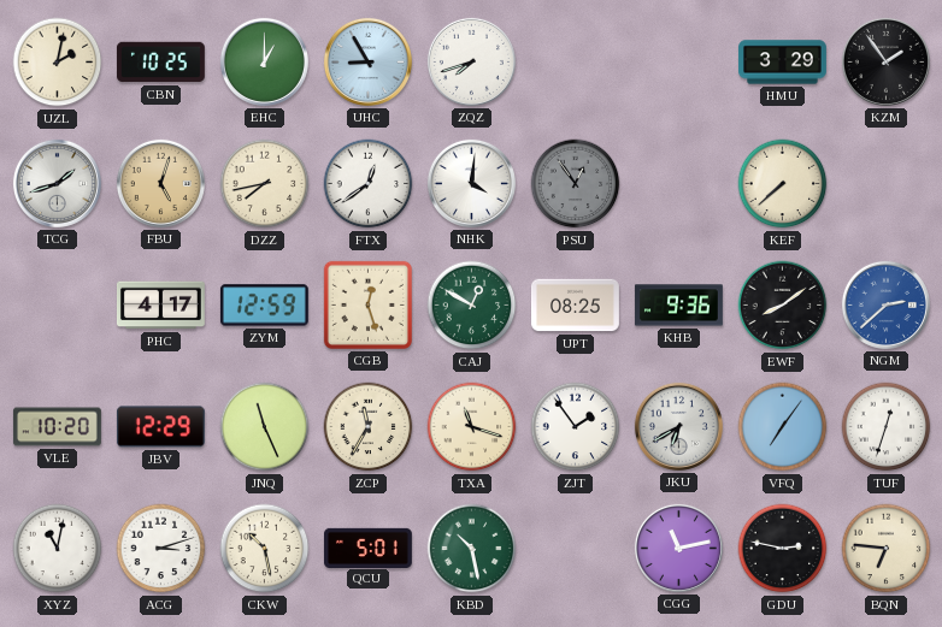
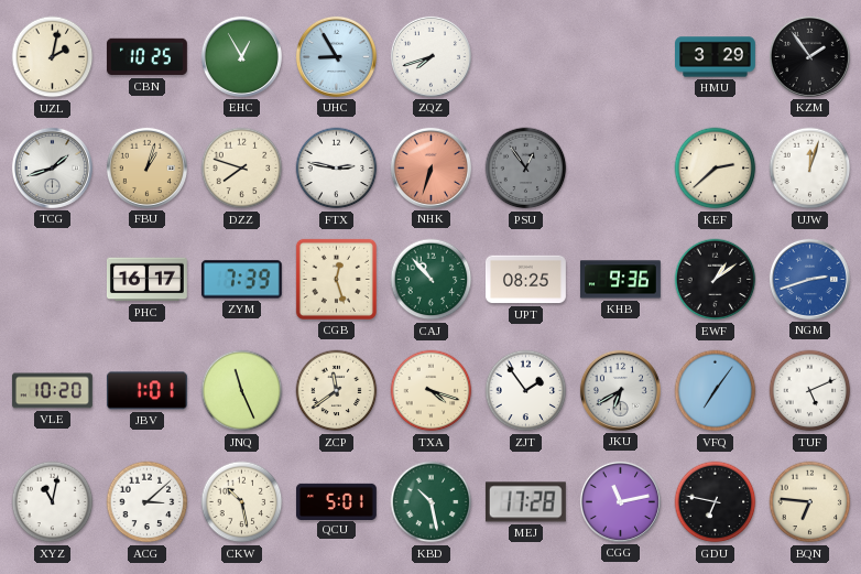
EHC: 1:00 -> 12:55
FBU: 5:03 -> 1:03
DZZ: 7:43 -> 7:48
FTX: 12:39 -> 2:47
NHK: 4:01 -> 6:33
NHK dial: white -> salmon
KEF: 7:38 -> 2:38
UJW: none -> 12:03
PHC: 4:17 -> 16:17
ZYM: 12:59 -> 7:39
CAJ: 12:50 -> 10:53
EWF: 8:09 -> 1:09
NGM: 2:38 -> 2:42
JBV: 12:29 -> 1:01
ZCP: 11:35 -> 11:39
TXA: 11:18 -> 4:18
TUF: 12:33 -> 5:11
ACG: 3:12 -> 3:08
MEJ: none -> 17:28
GDU: 2:47 -> 6:47
